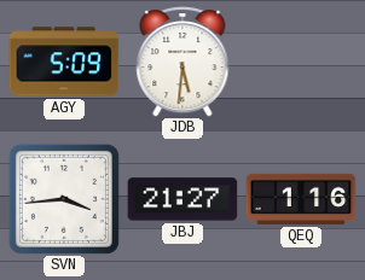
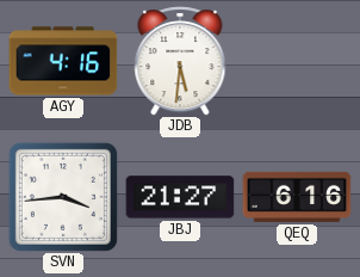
AGY: 5:09 -> 4:16
QEQ: 1:16 -> 6:16
